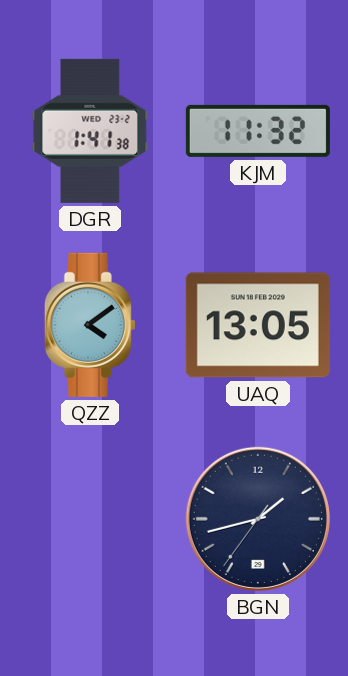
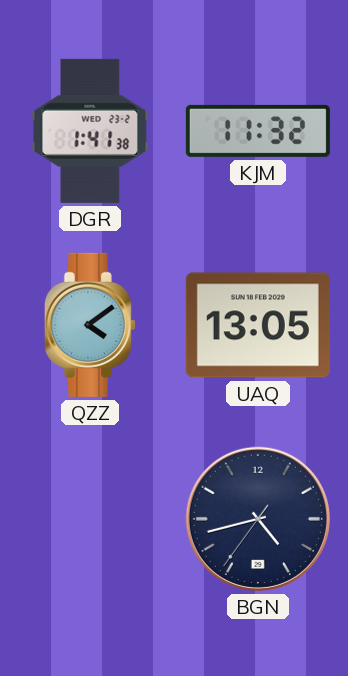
BGN: 1:42 -> 4:42
